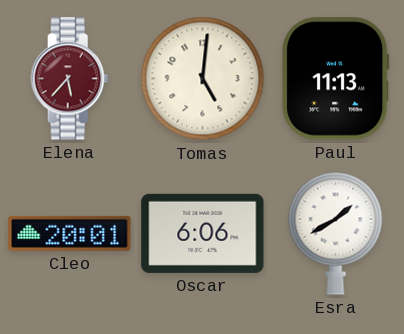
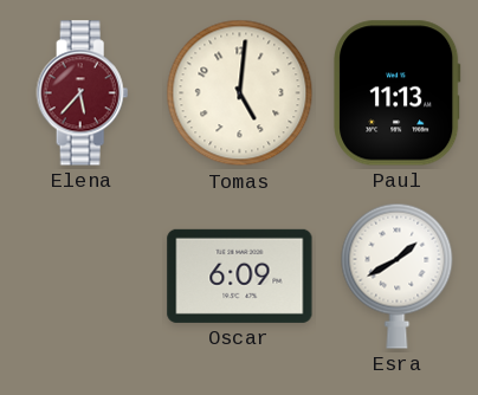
Cleo: 20:01 -> none
Oscar: 6:06 -> 6:09
